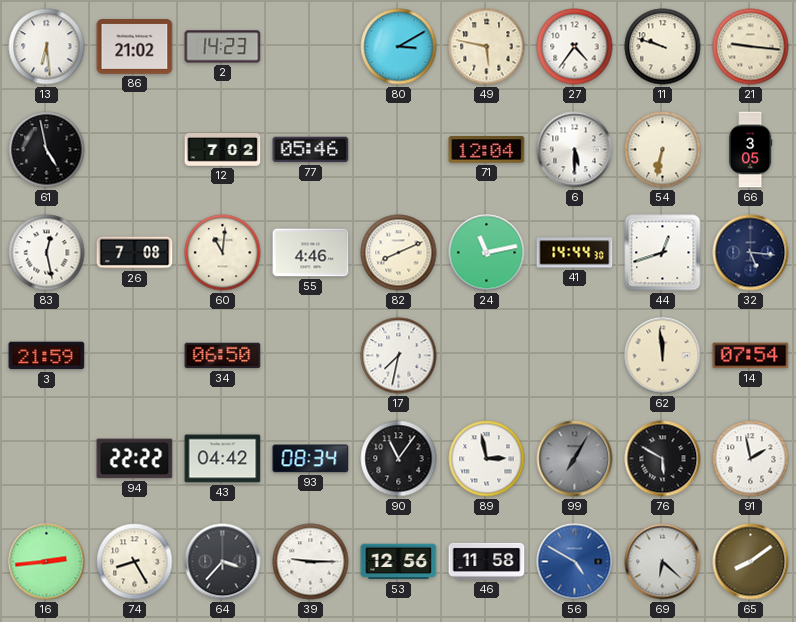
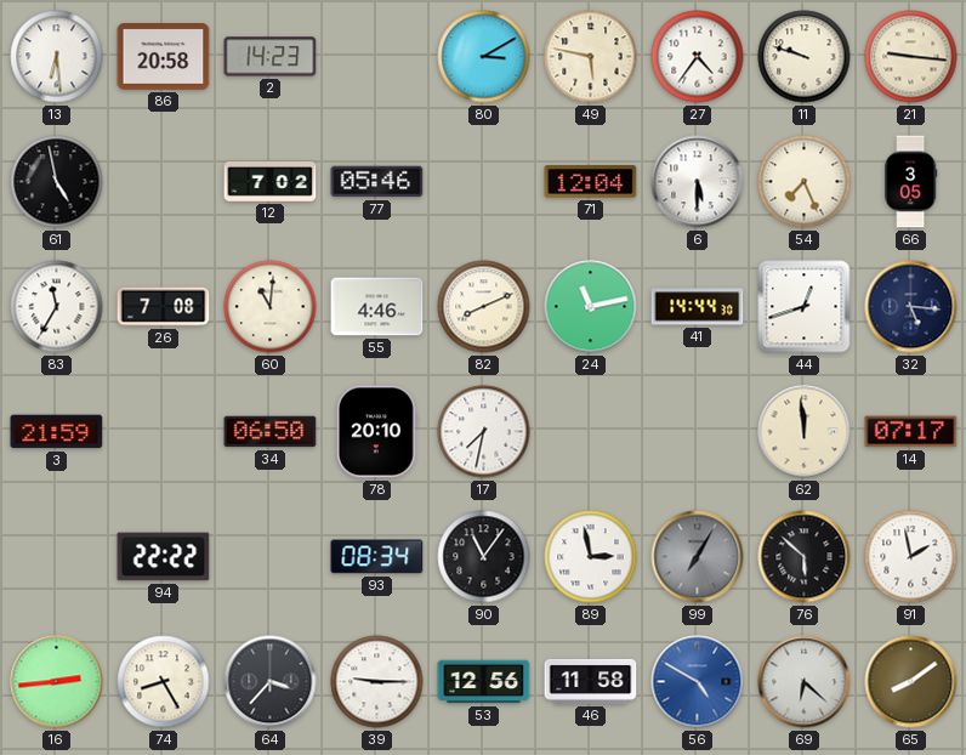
86: 21:02 -> 20:58
54: 6:32 -> 7:26
83: 12:28 -> 11:35
78: none -> 20:10
14: 07:54 -> 07:17
43: 04:42 -> none
76: 5:50 -> 5:52
